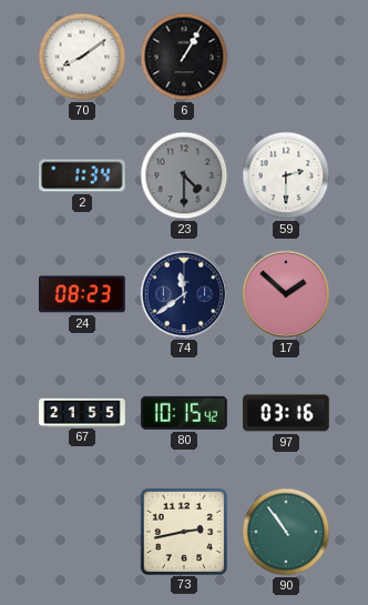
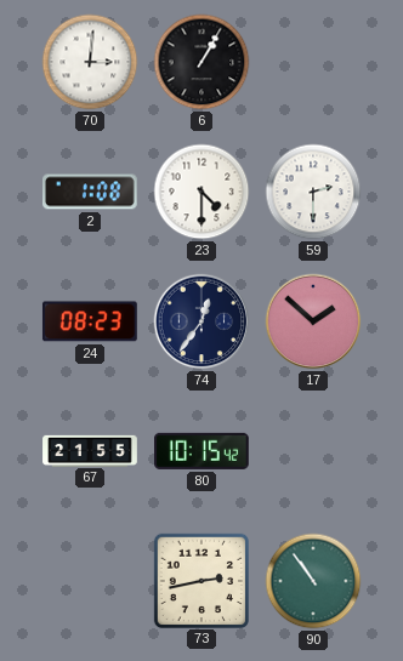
70: 8:09 -> 3:01
2: 1:34 -> 1:08
23 dial: grey -> white
74: 11:39 -> 12:36
97: 03:16 -> none
